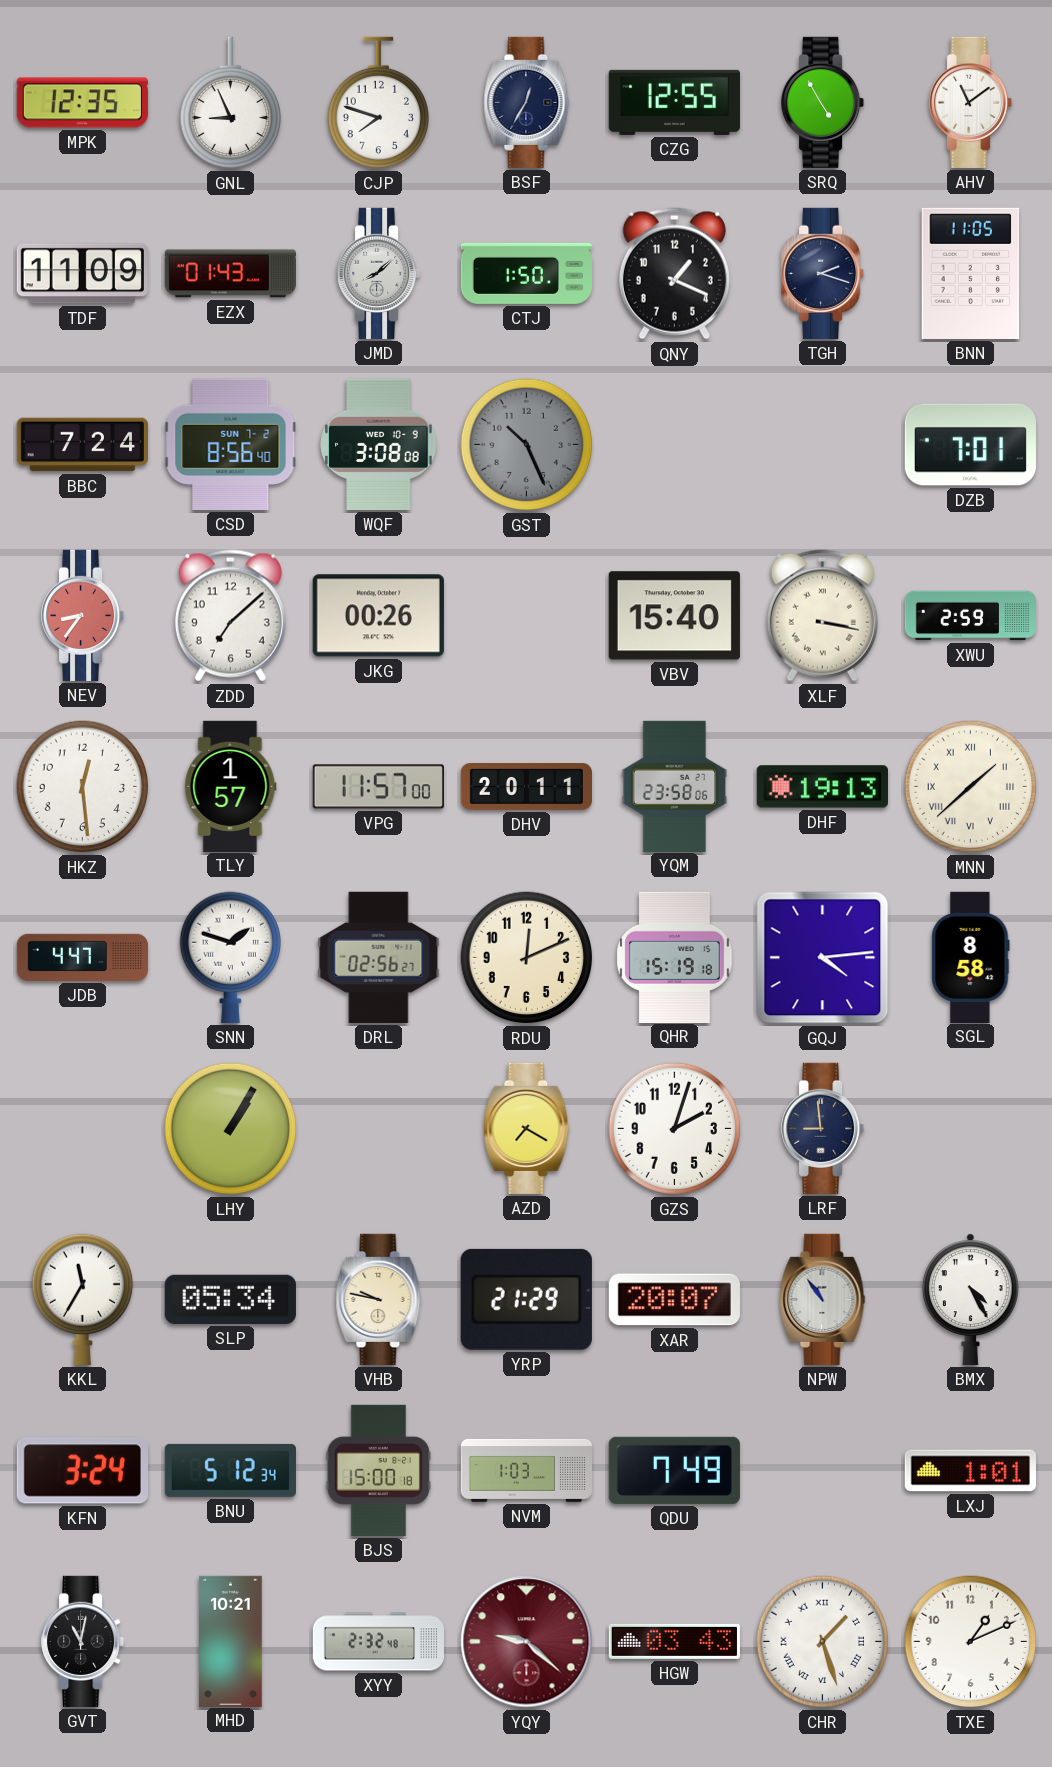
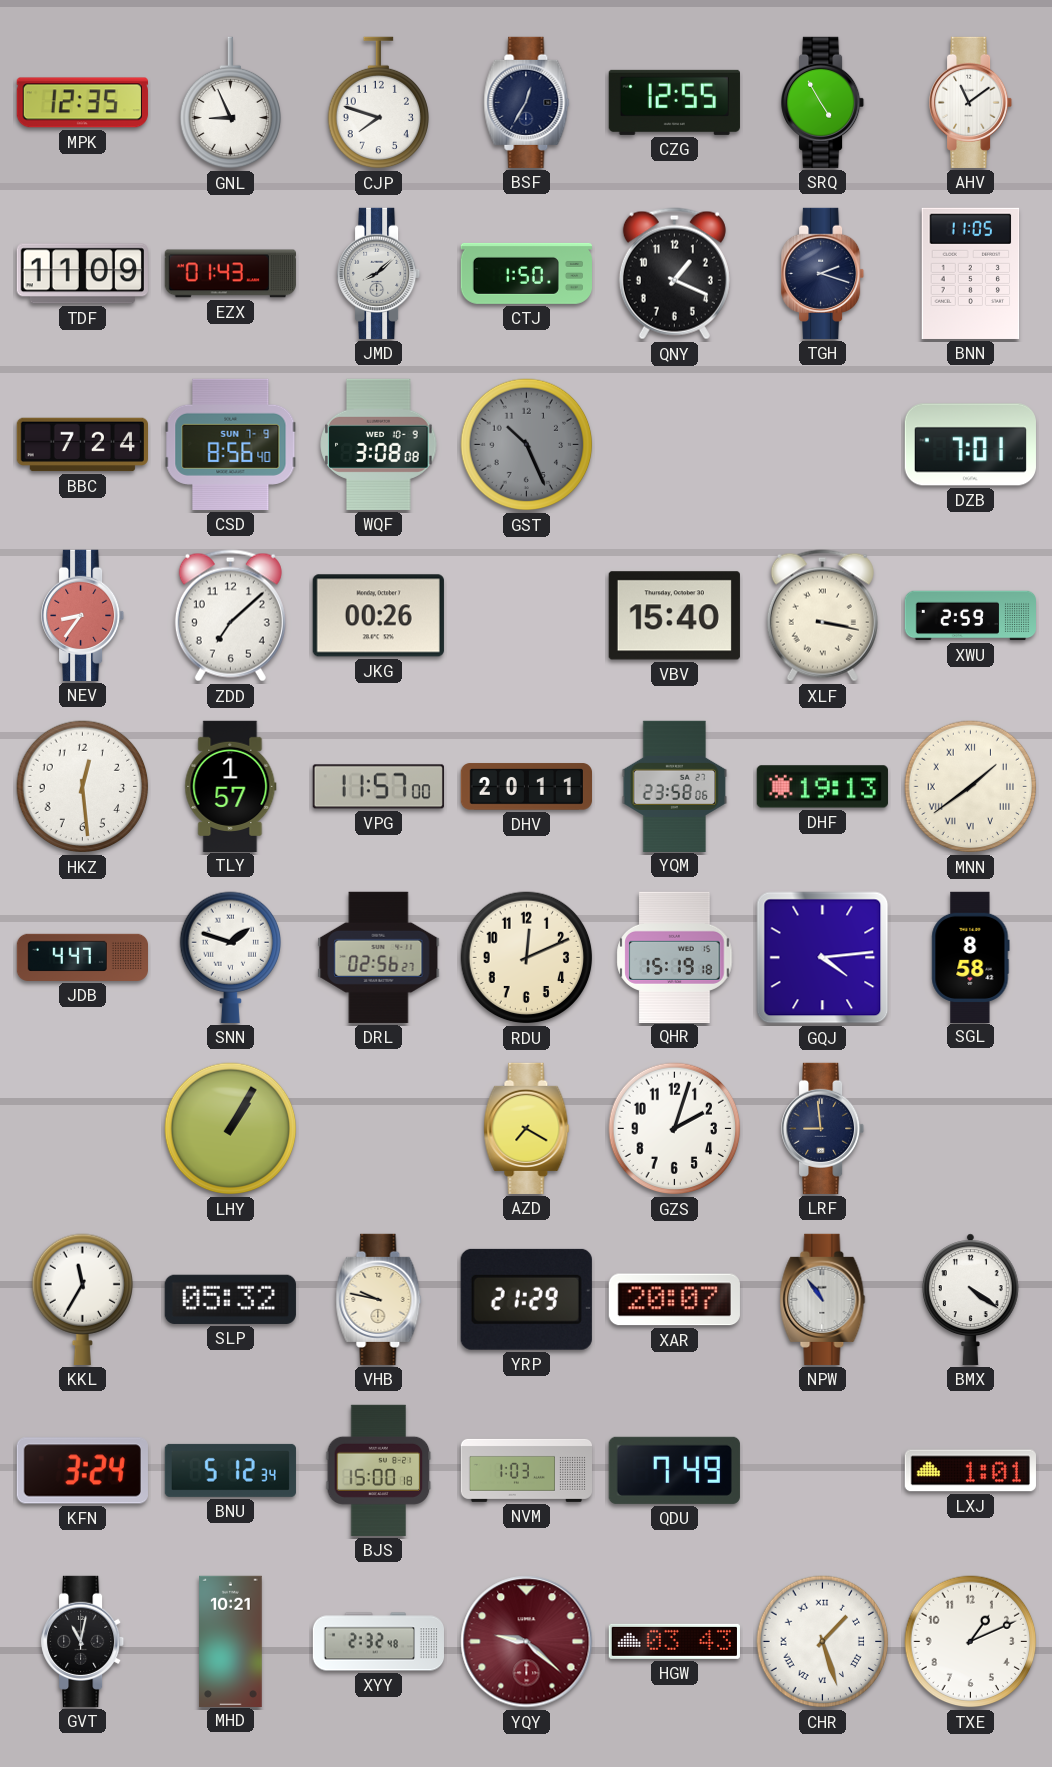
CSD date: SUN 7-2 -> SUN 7-9
MNN: 1:38 -> 1:39
SLP: 05:34 -> 05:32
BMX: 4:25 -> 4:21
